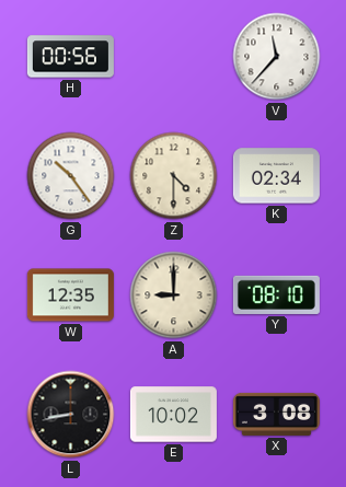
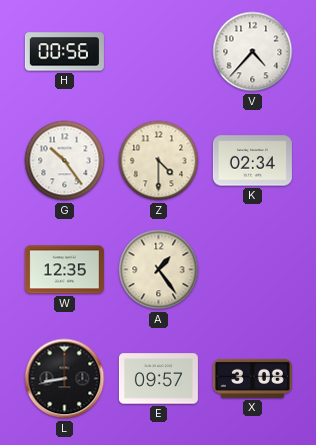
V: 11:37 -> 4:37
A: 9:00 -> 1:24
Y: 08:10 -> none
E: 10:02 -> 09:57
